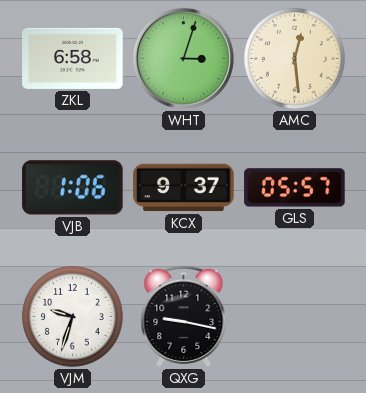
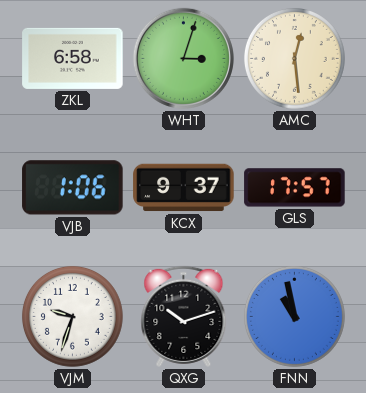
GLS: 05:57 -> 17:57
QXG: 9:17 -> 10:12
FNN: none -> 10:58
